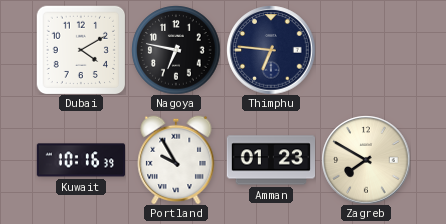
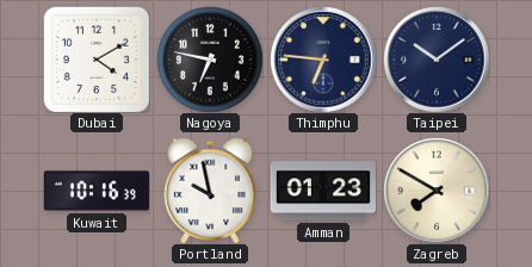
Taipei: none -> 10:09
Portland: 9:55 -> 9:58
